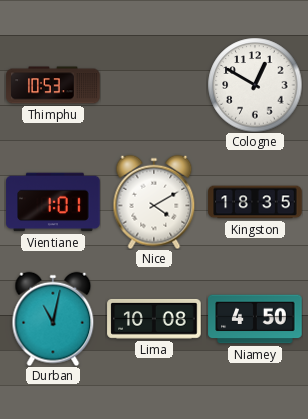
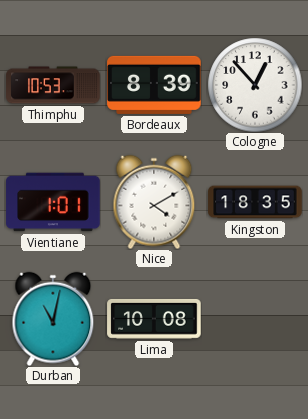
Bordeaux: none -> 8:39
Cologne: 12:50 -> 12:53
Niamey: 4:50 -> none
